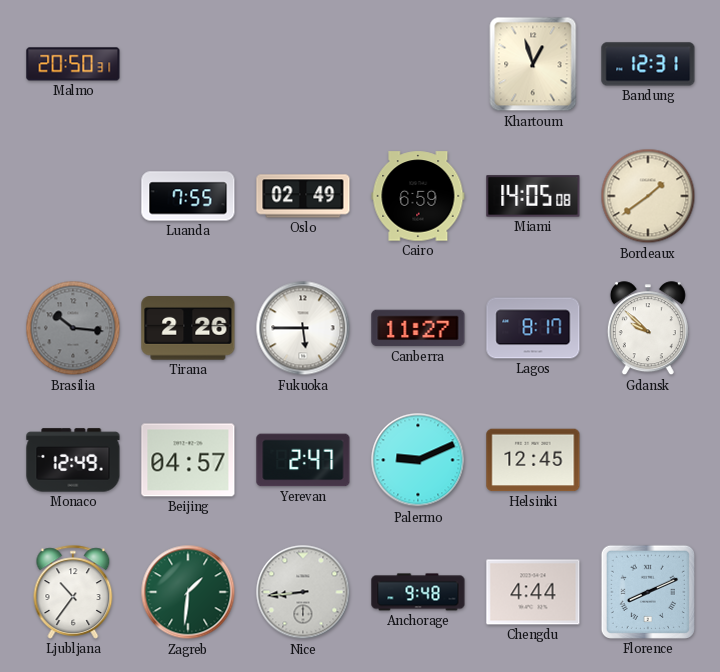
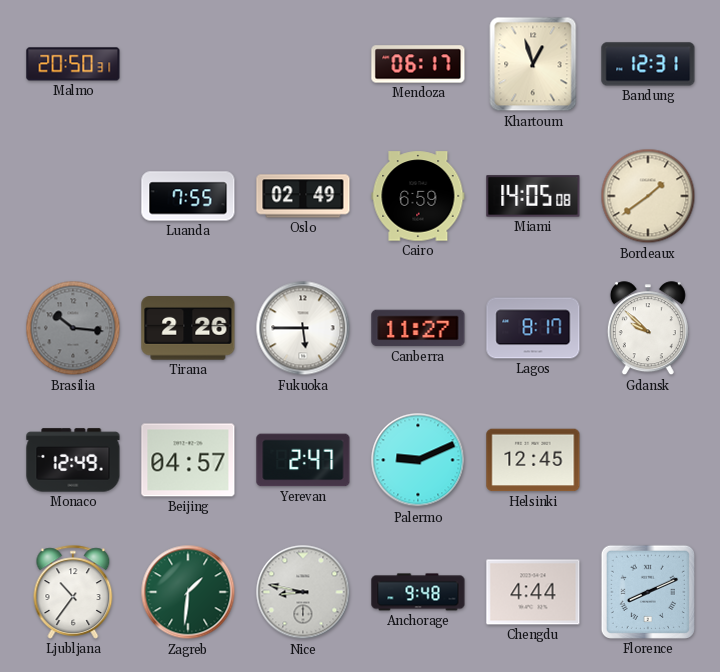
Mendoza: none -> 06:17
Nice: 8:44 -> 8:47
